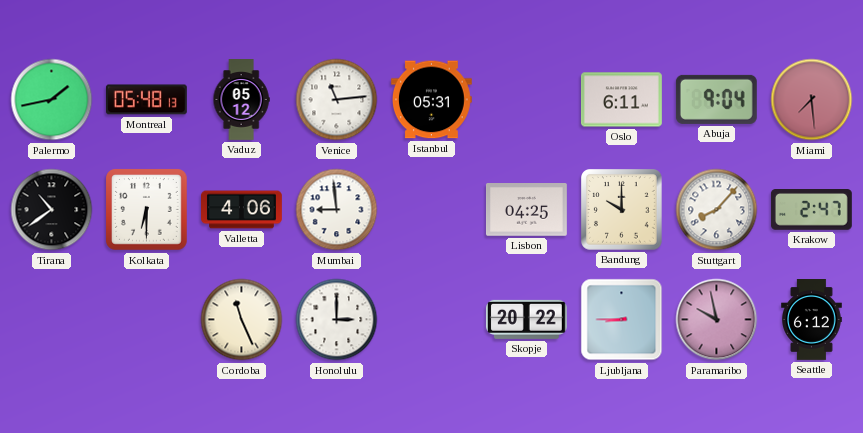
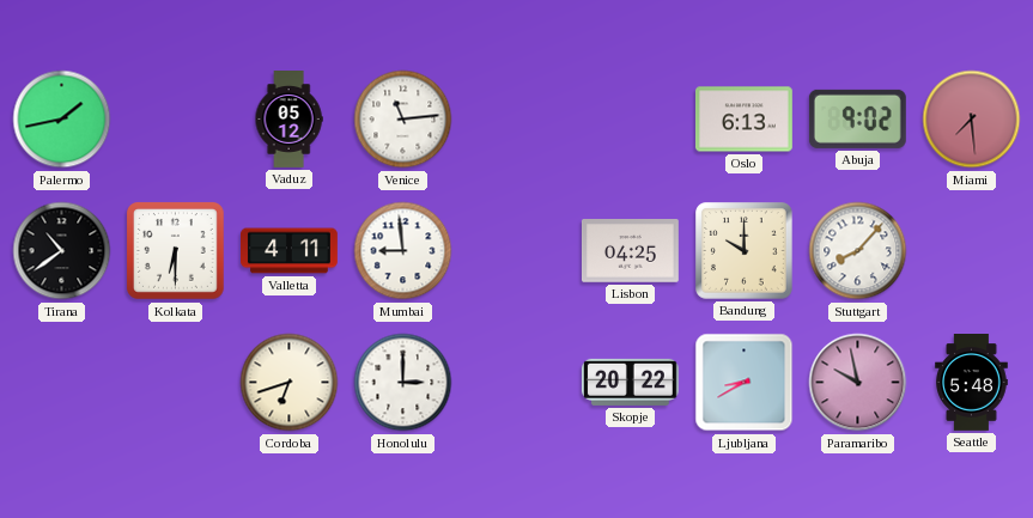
Montreal: 05:48 -> none
Istanbul: 05:31 -> none
Oslo: 6:11 -> 6:13
Abuja: 9:04 -> 9:02
Valletta: 4:06 -> 4:11
Krakow: 2:47 -> none
Cordoba: 11:26 -> 6:42
Ljubljana: 8:45 -> 8:40
Seattle: 6:12 -> 5:48
